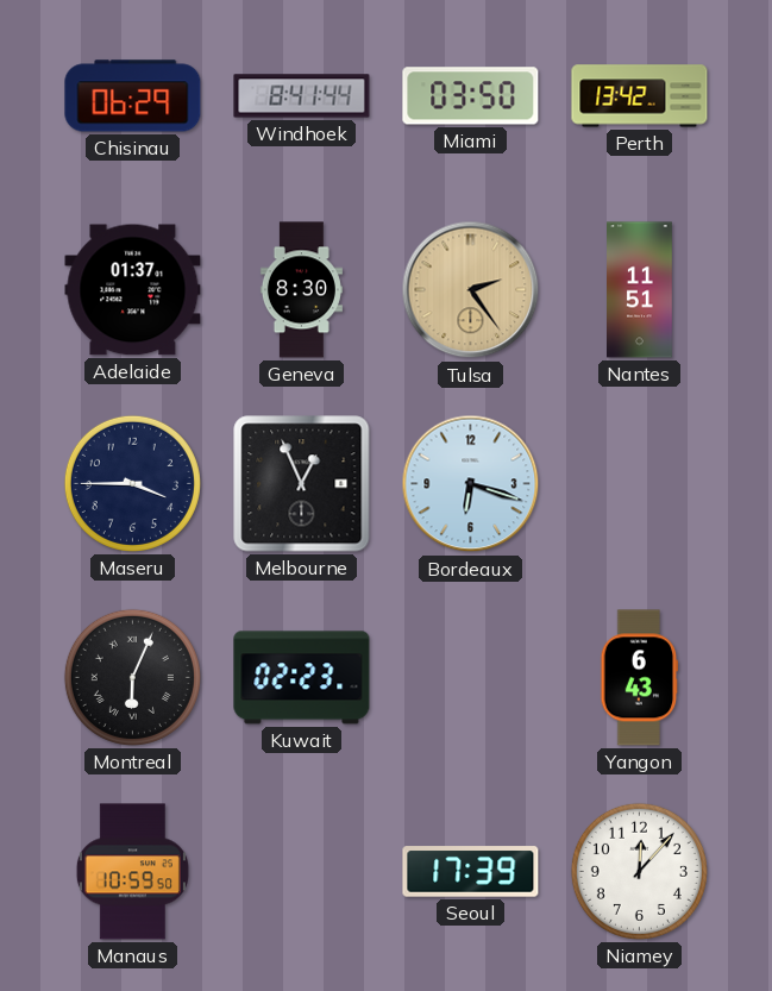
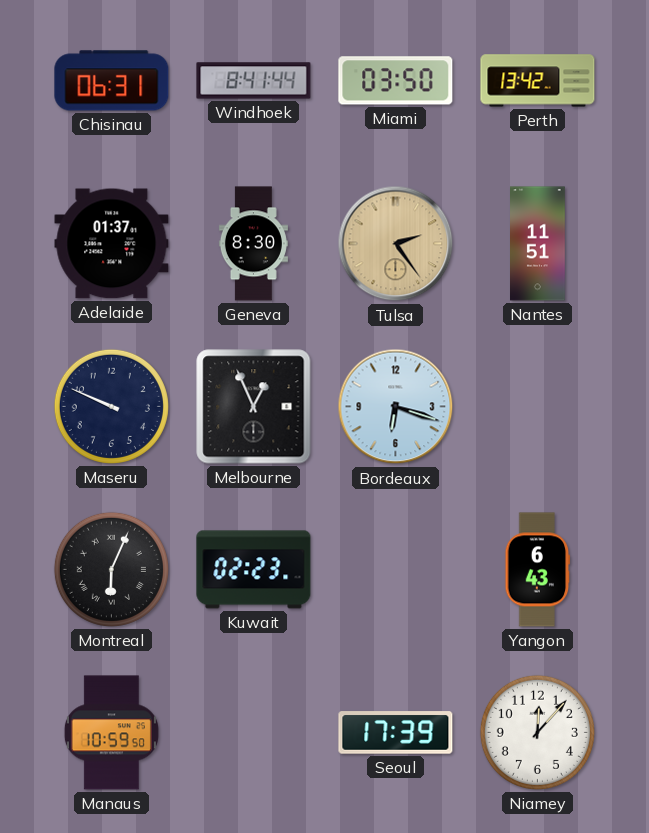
Chisinau: 06:29 -> 06:31
Maseru: 3:45 -> 9:49
